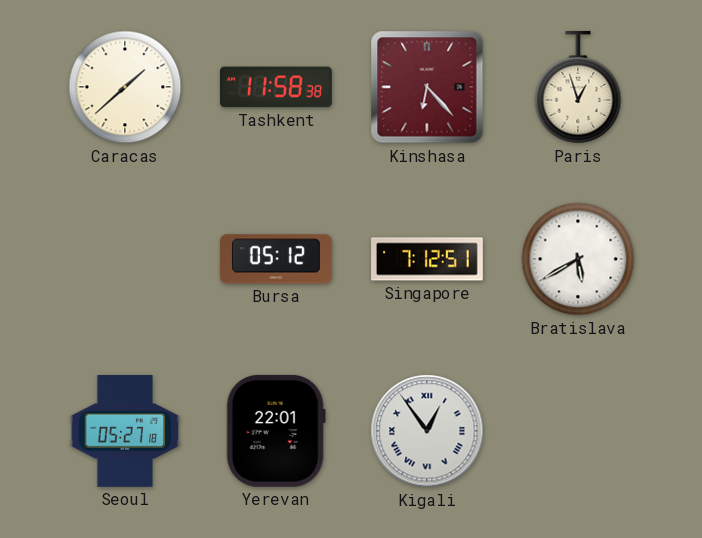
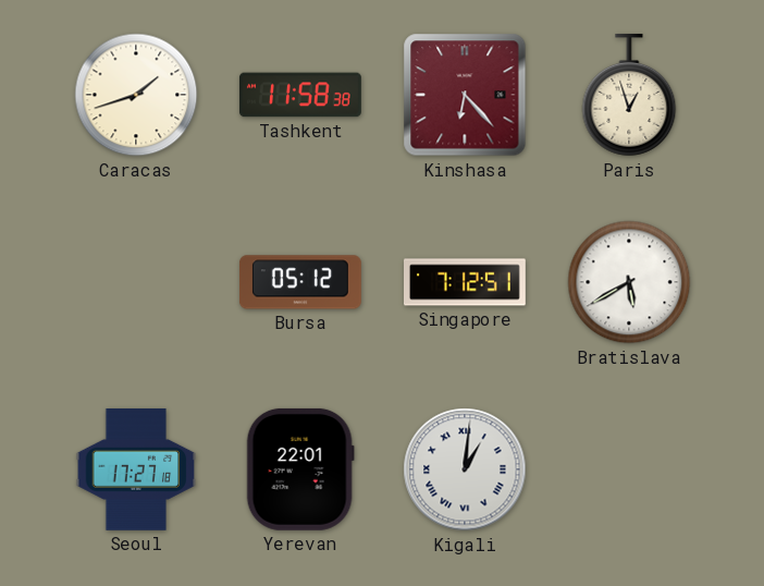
Caracas: 1:38 -> 1:42
Seoul: 05:27 -> 17:27
Kigali: 12:54 -> 1:01
